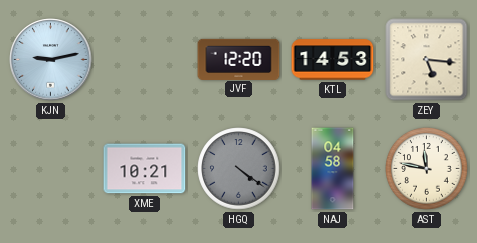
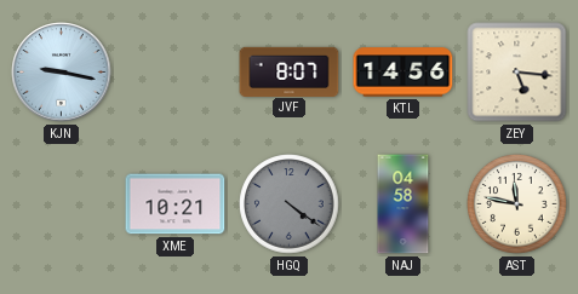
KJN: 9:13 -> 9:17
JVF: 12:20 -> 8:07
KTL: 14:53 -> 14:56
